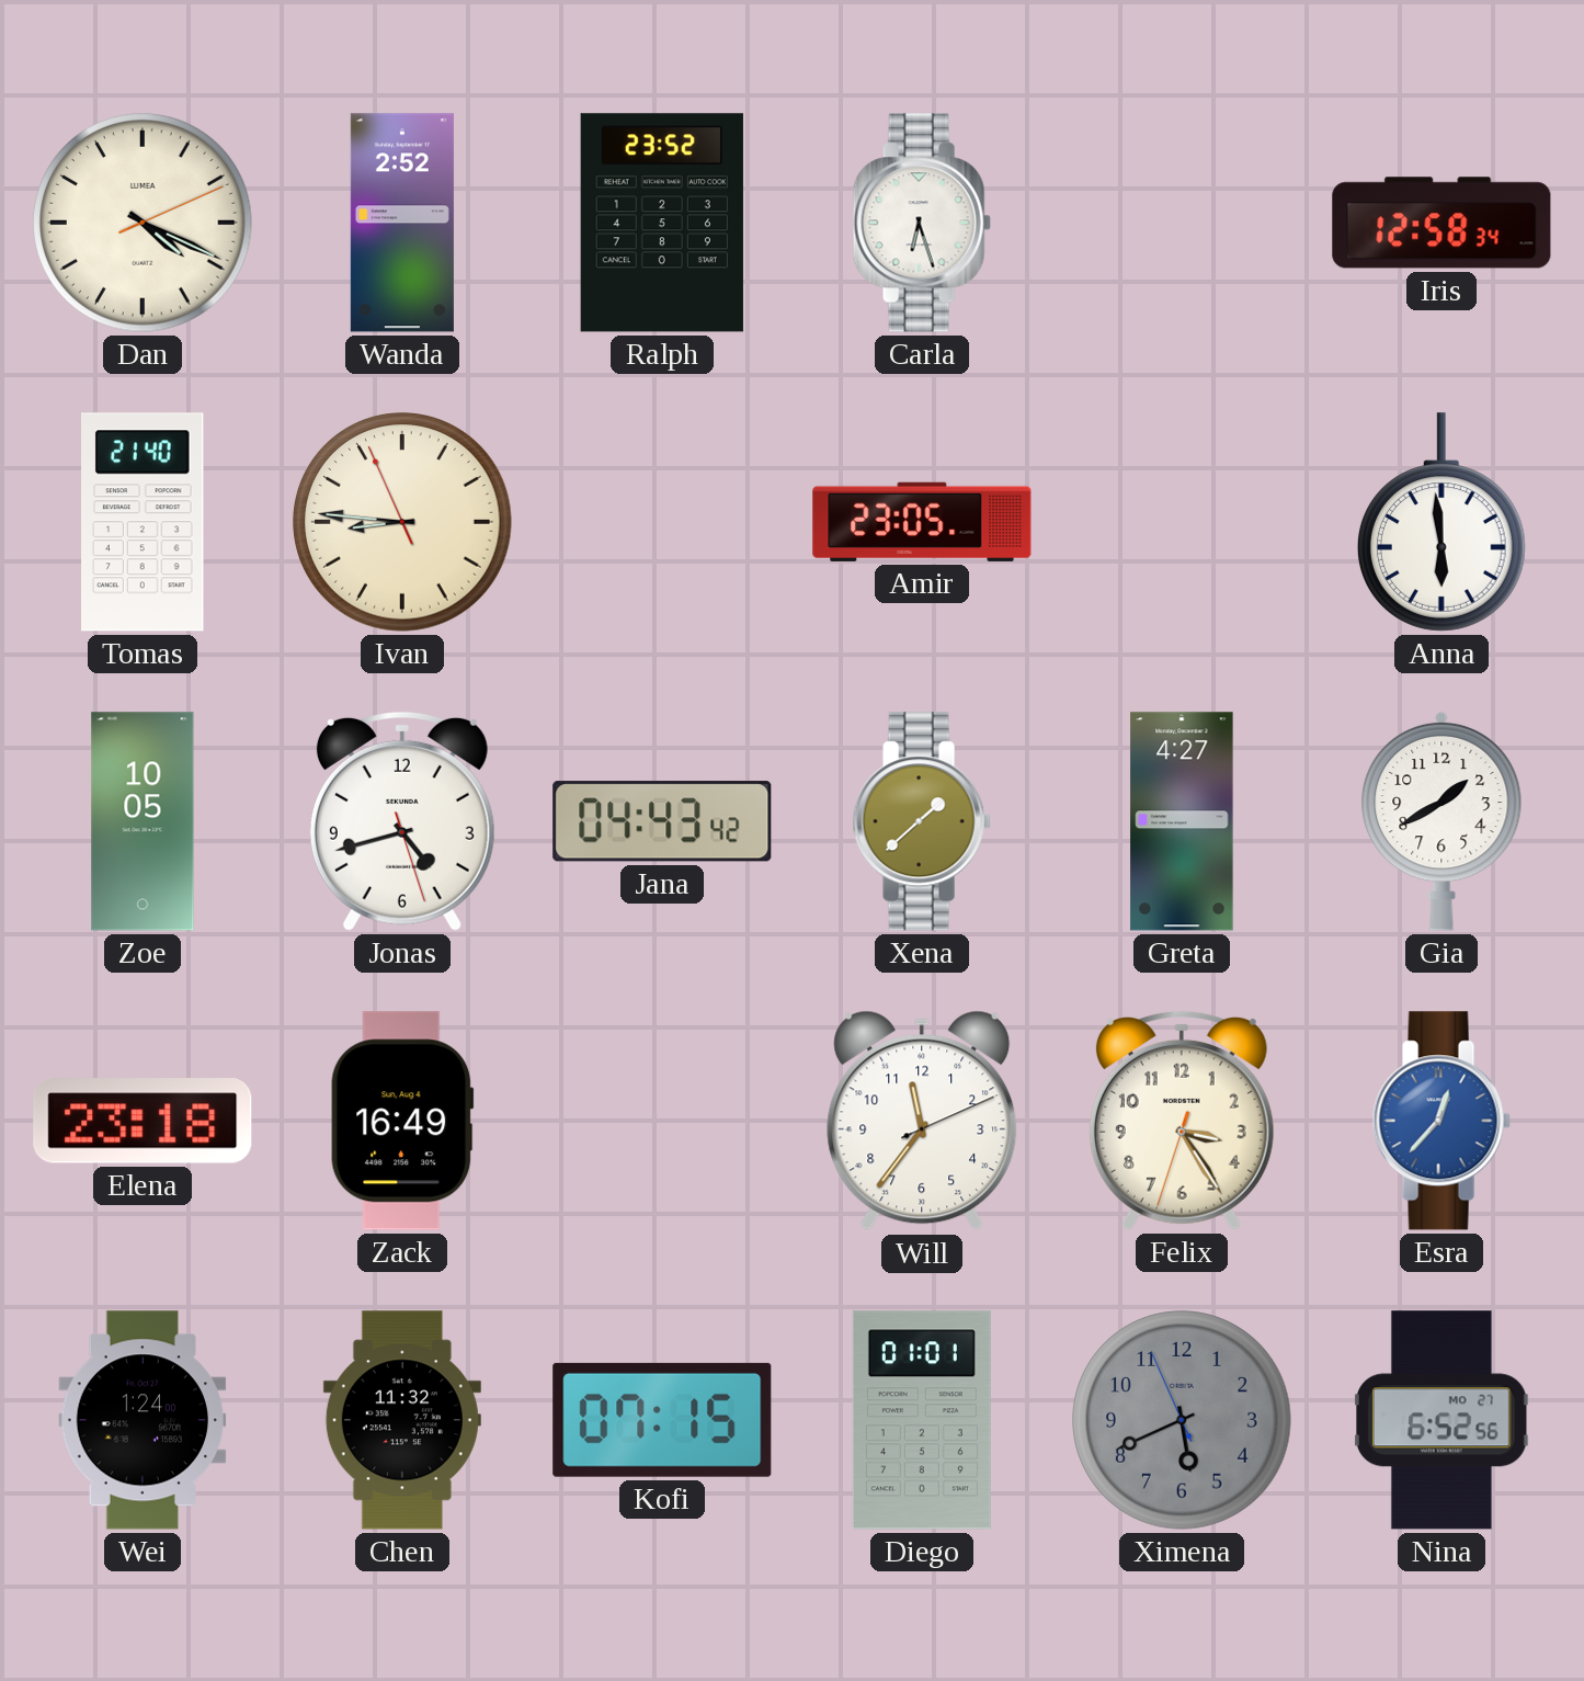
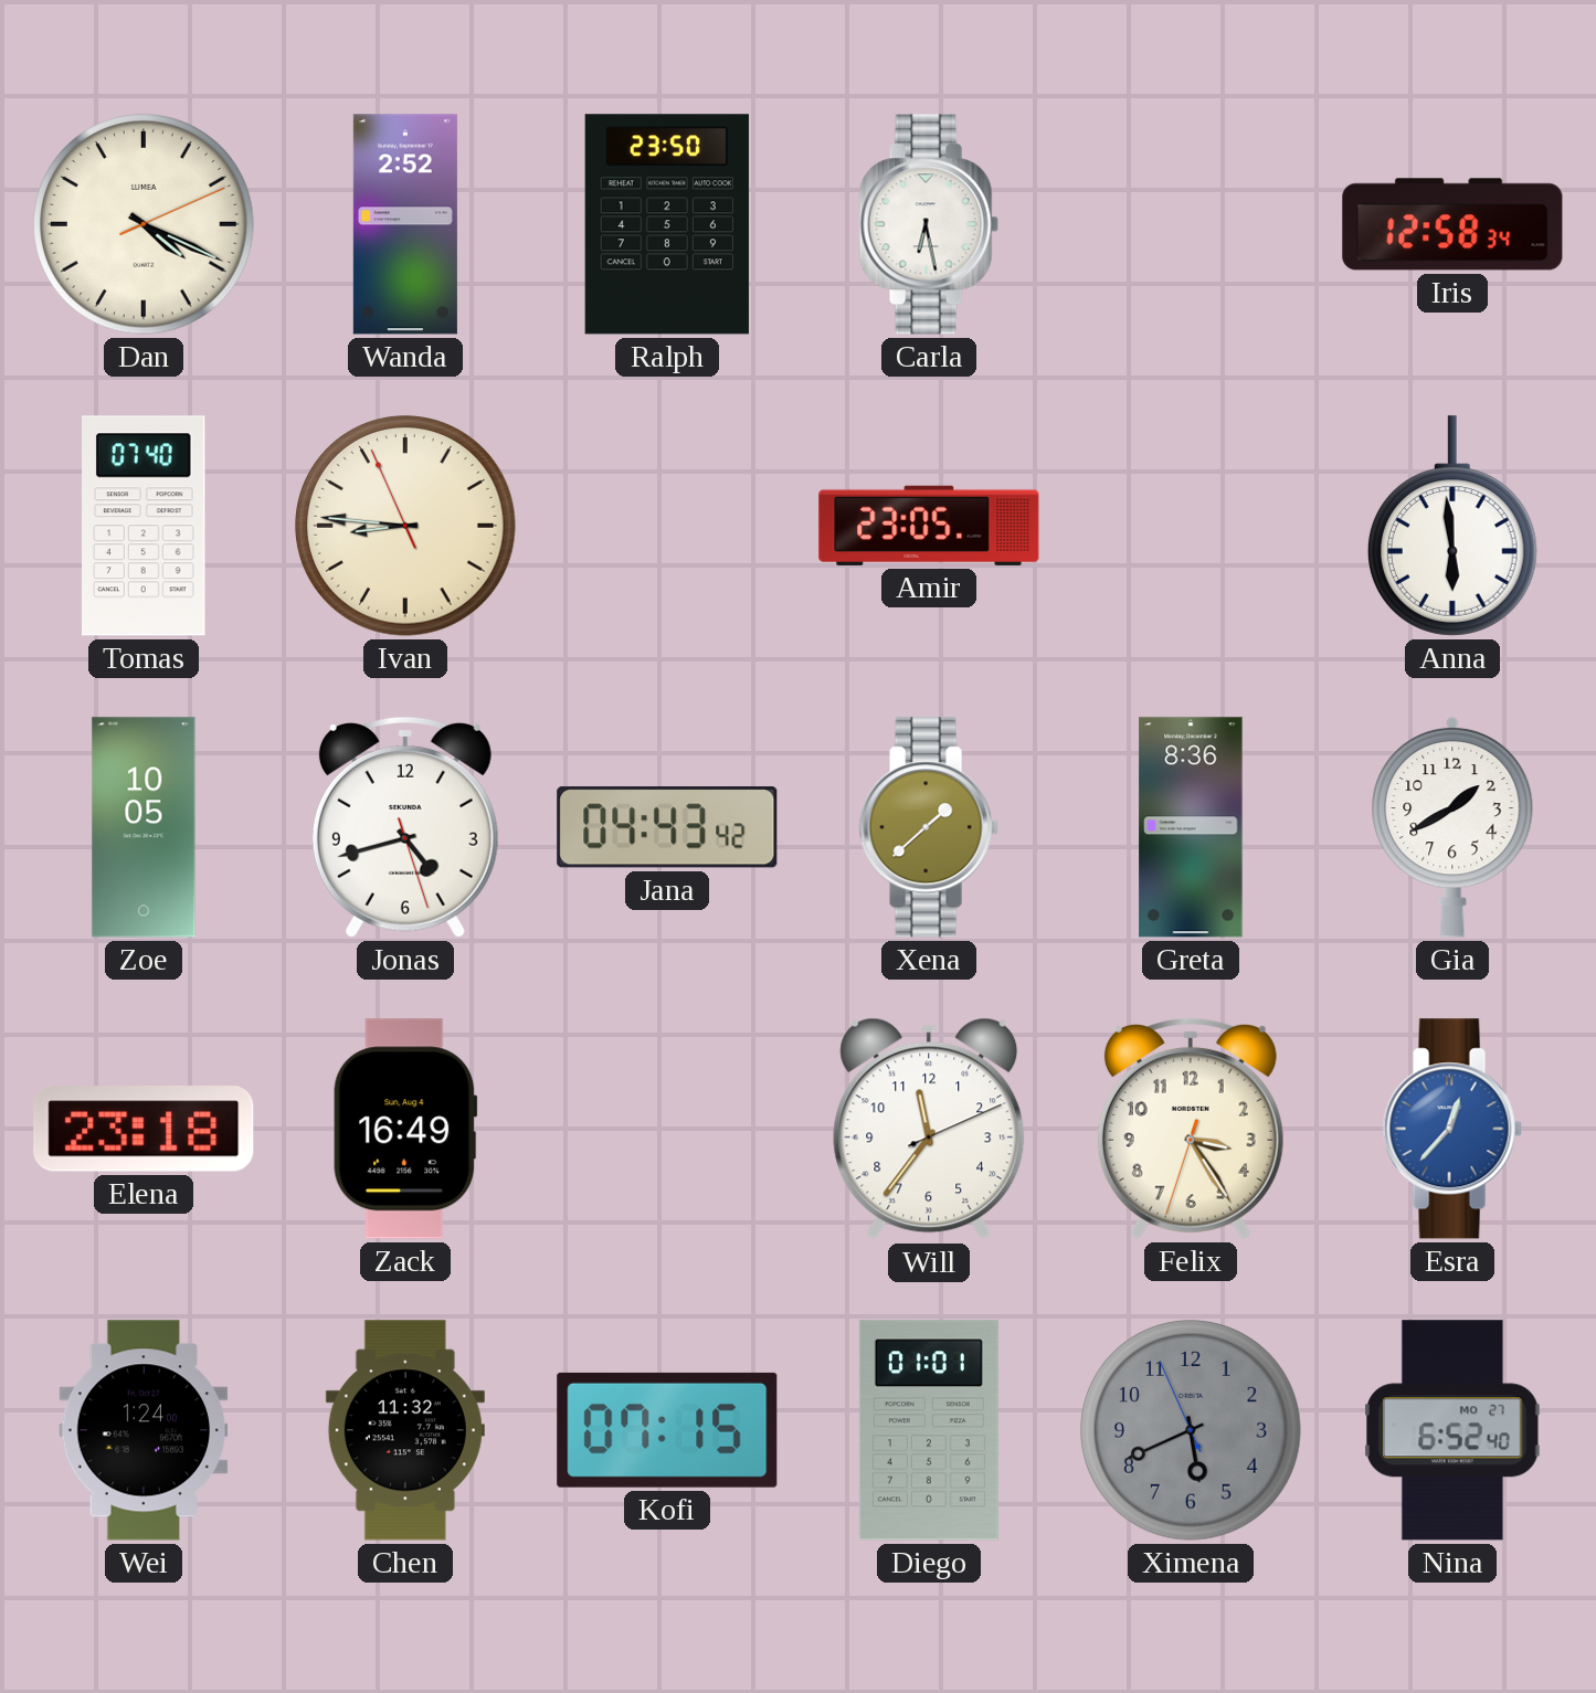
Ralph: 23:52 -> 23:50
Carla: 6:27 -> 6:28
Tomas: 21:40 -> 07:40
Greta: 4:27 -> 8:36
Nina: 6:52:56 -> 6:52:40
